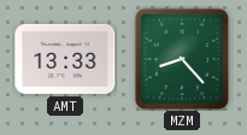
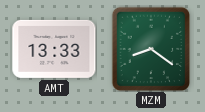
MZM: 8:23 -> 8:21
